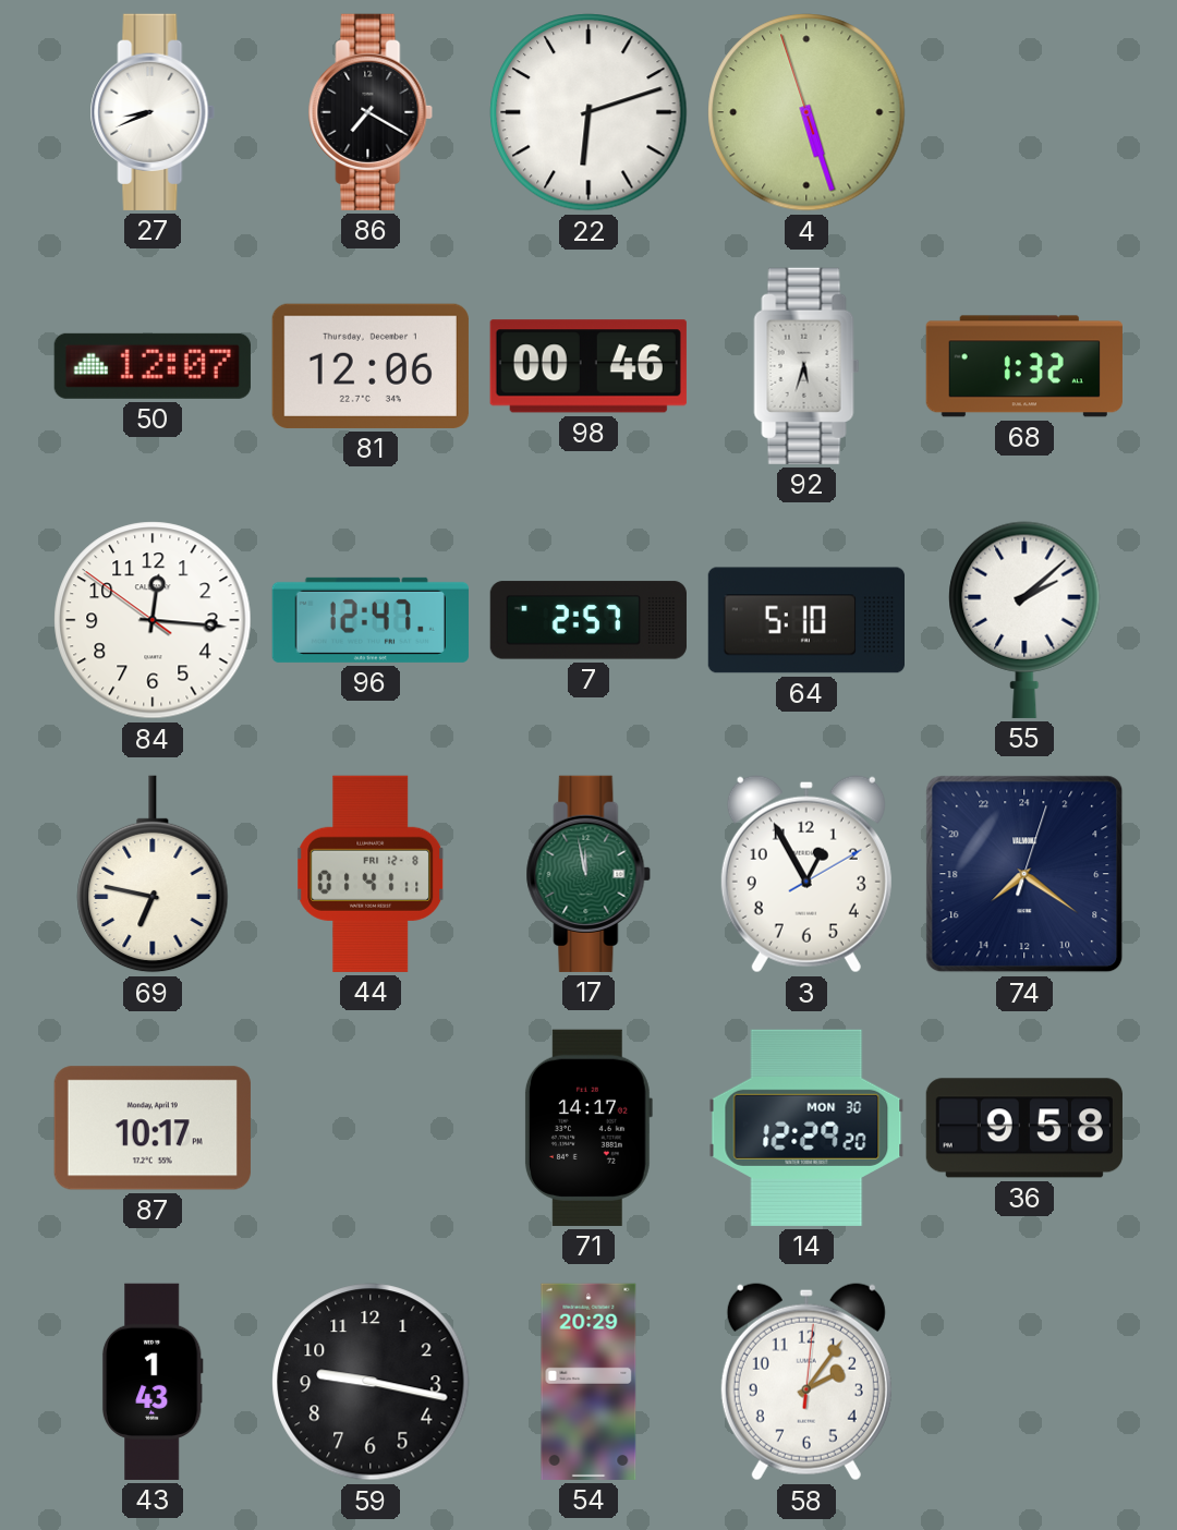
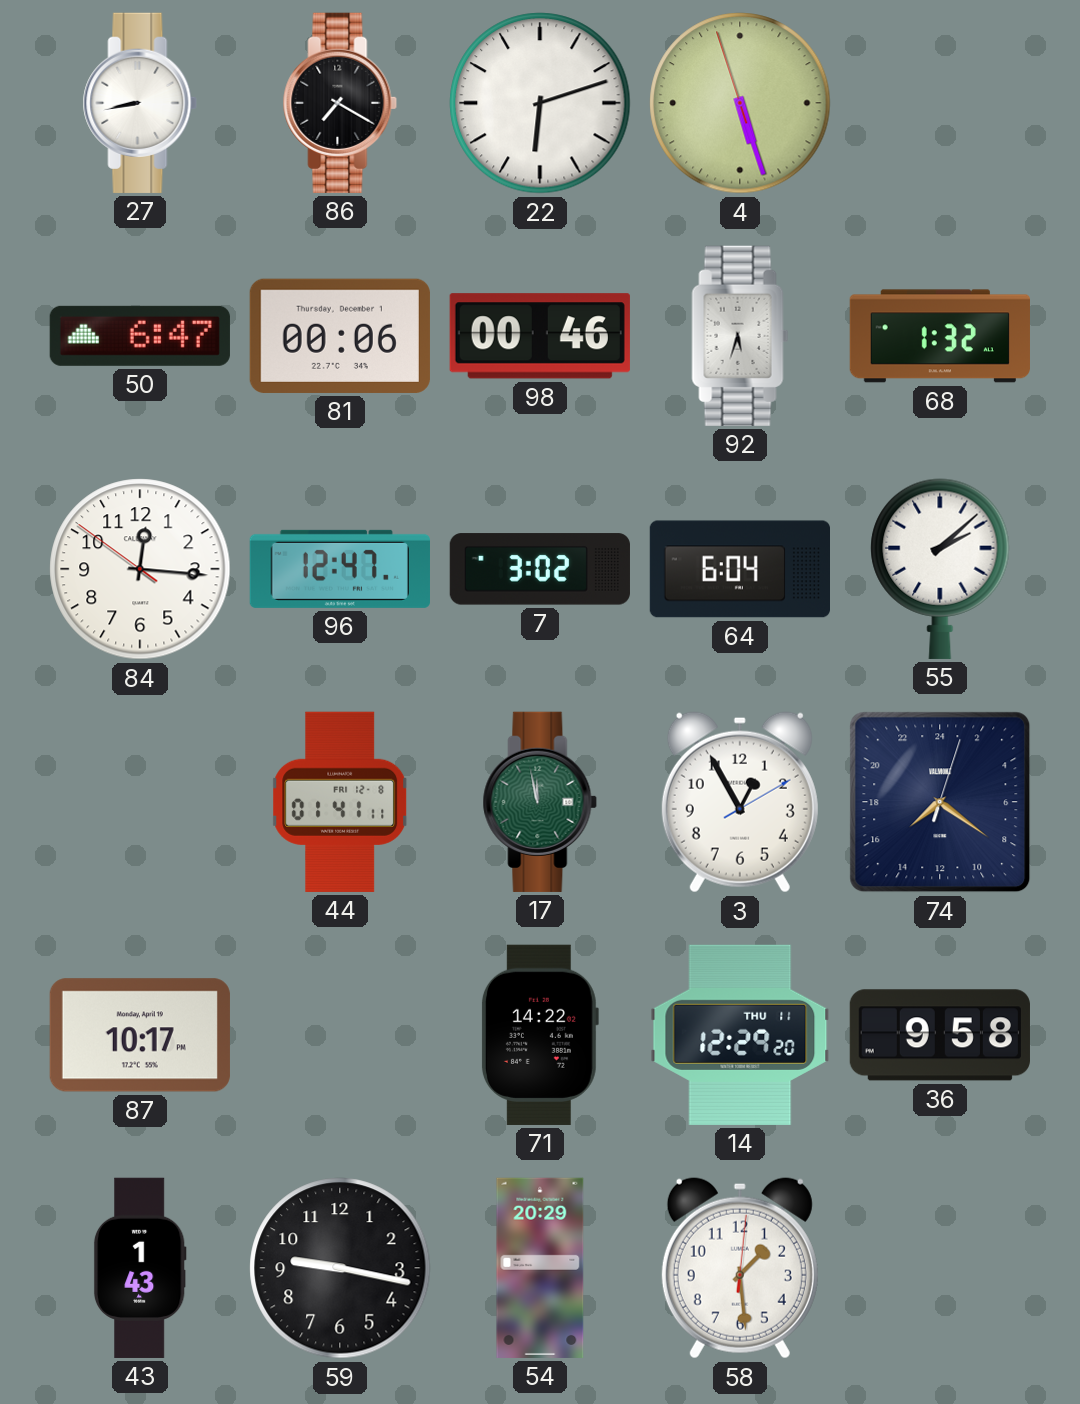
27: 8:41 -> 8:43
50: 12:07 -> 6:47
81: 12:06 -> 00:06
7: 2:57 -> 3:02
64: 5:10 -> 6:04
69: 6:47 -> none
71: 14:17 -> 14:22
14 date: MON 30 -> THU 11
58: 2:06 -> 1:29
